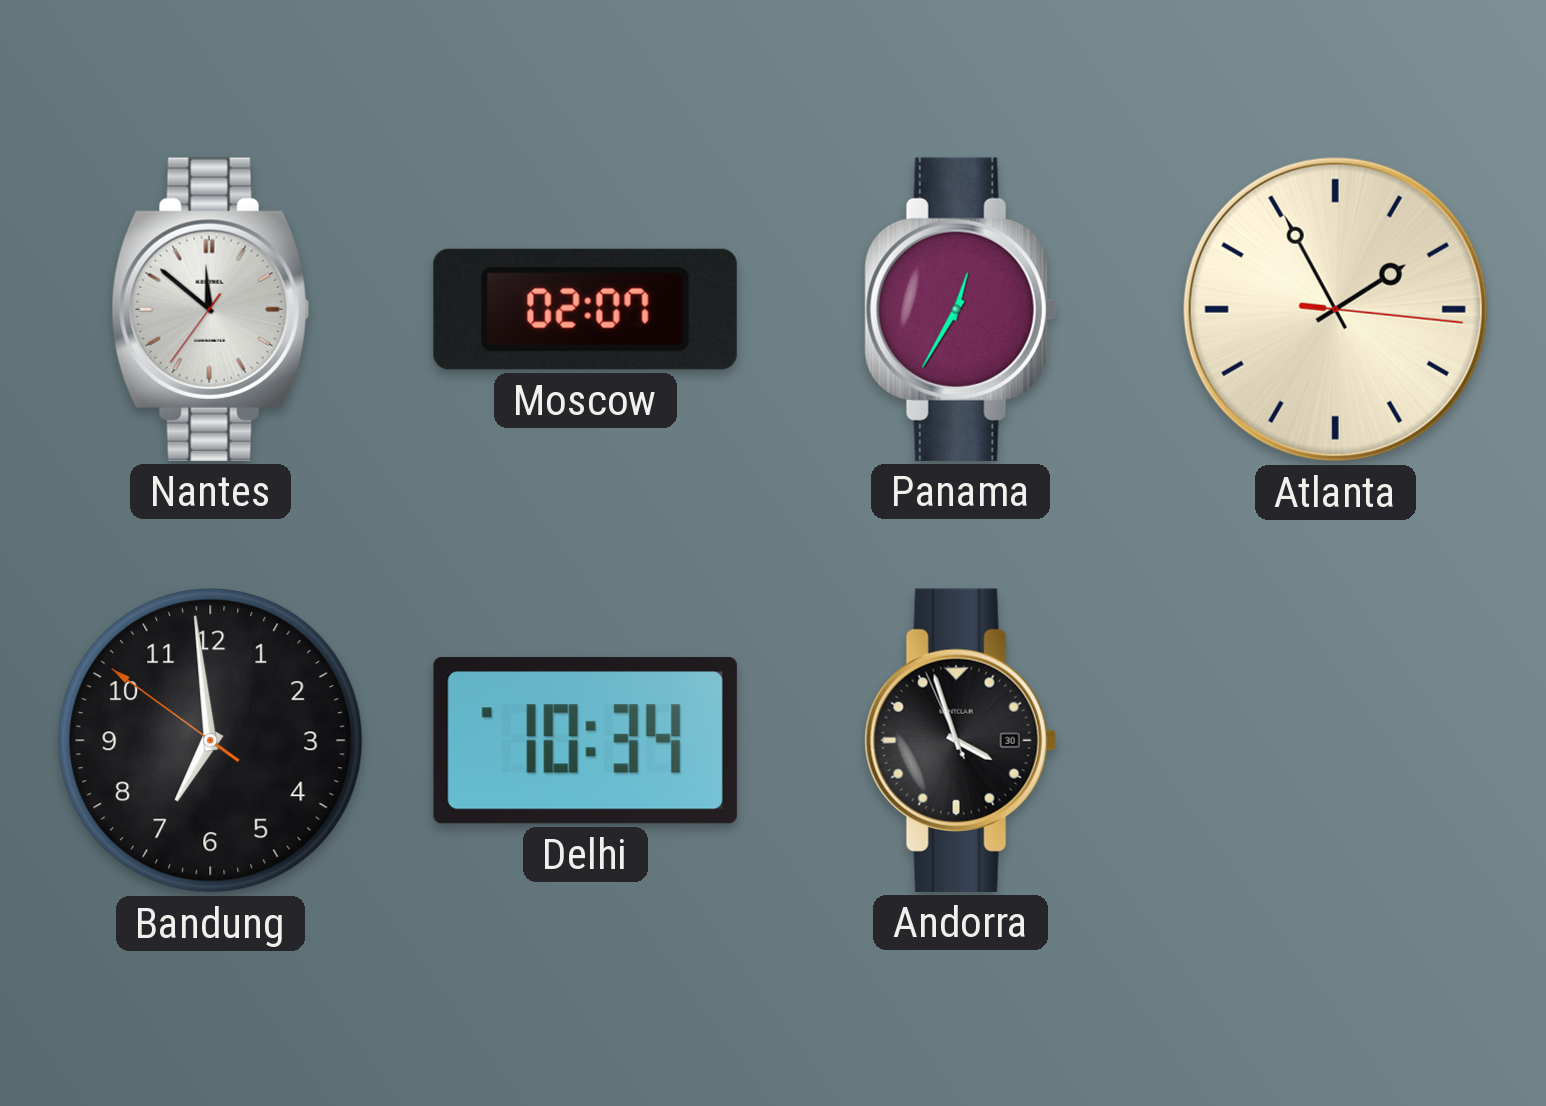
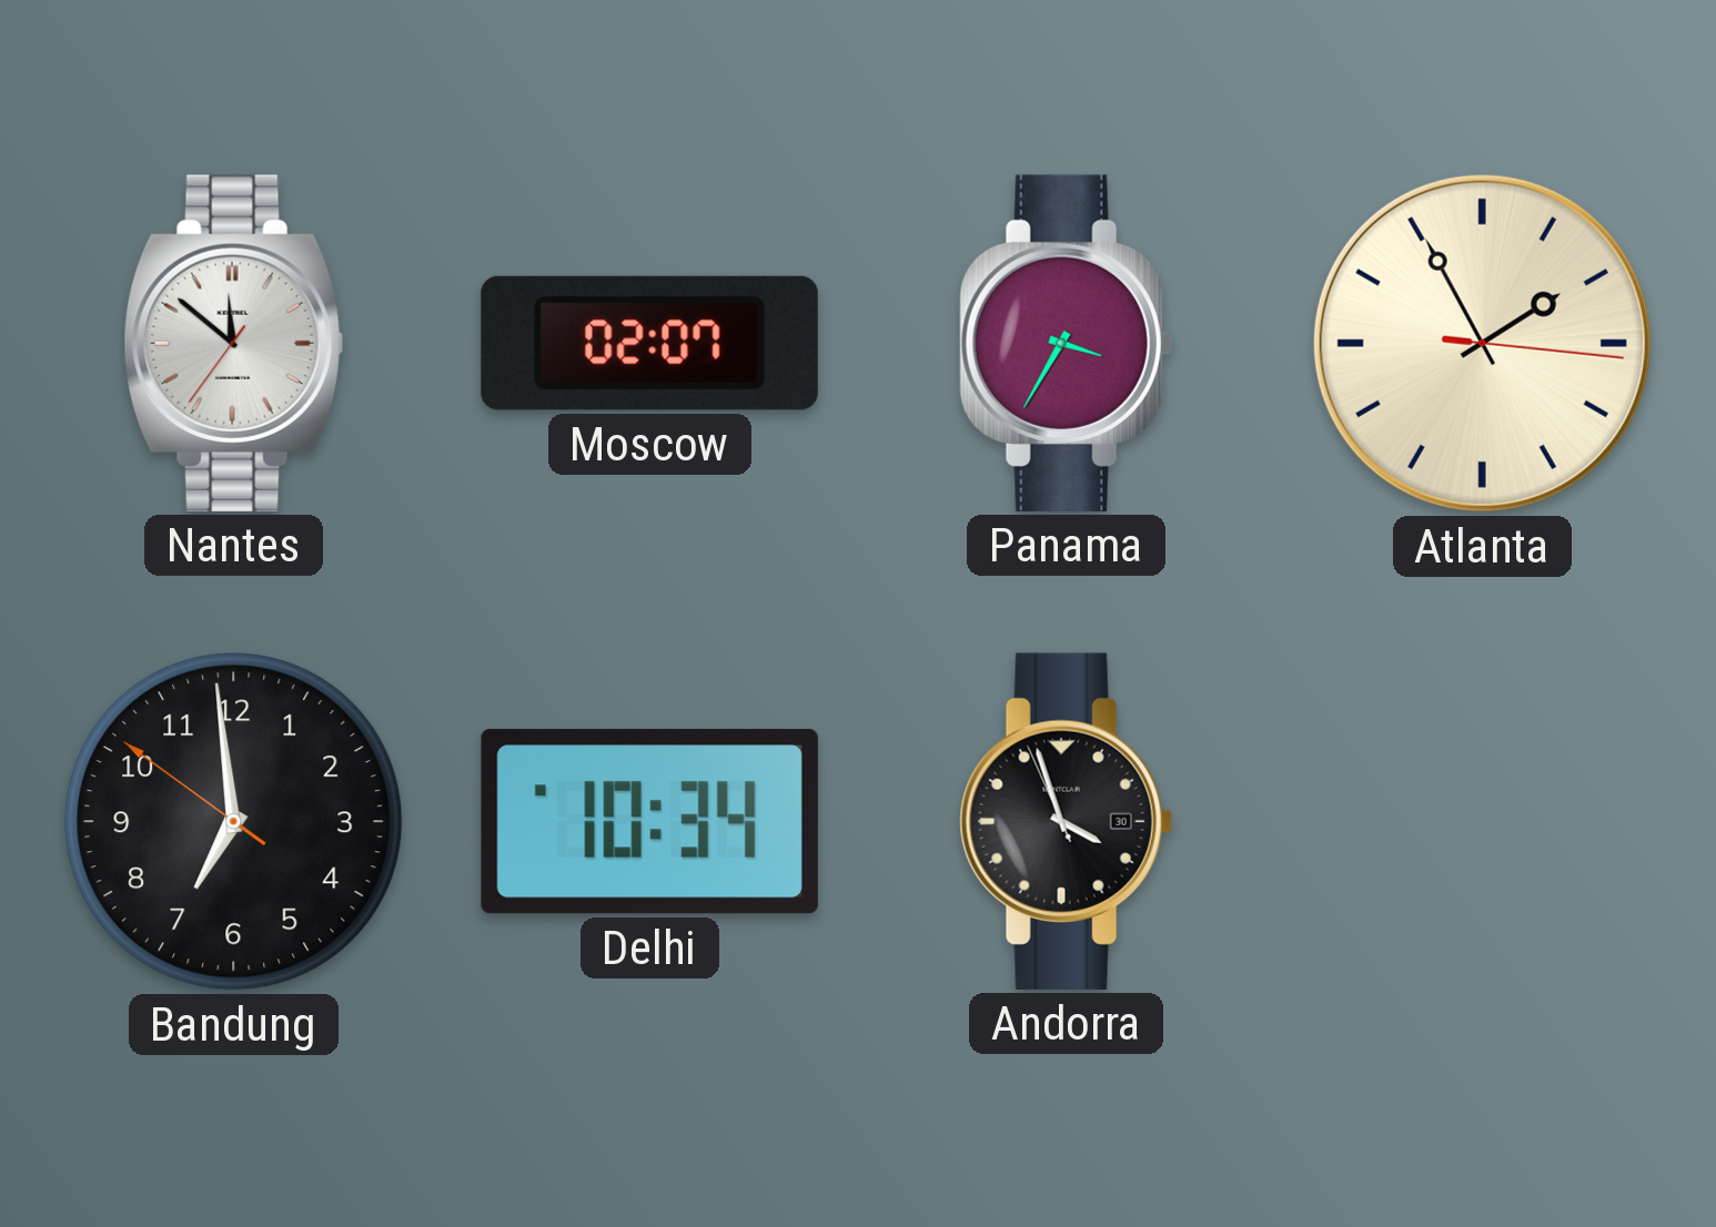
Panama: 12:35 -> 3:35
